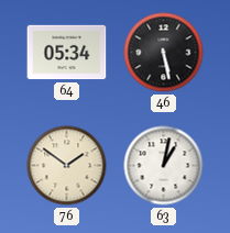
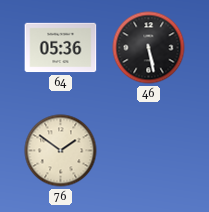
64: 05:34 -> 05:36
63: 1:02 -> none
